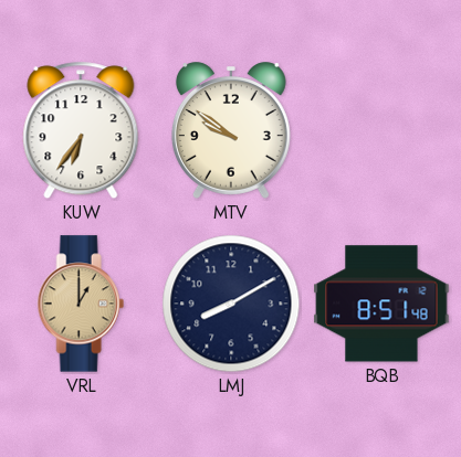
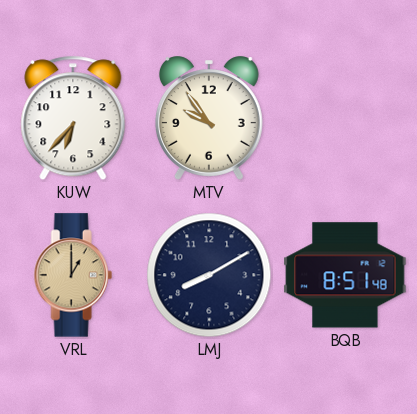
KUW: 6:36 -> 6:37
MTV: 9:51 -> 9:54
